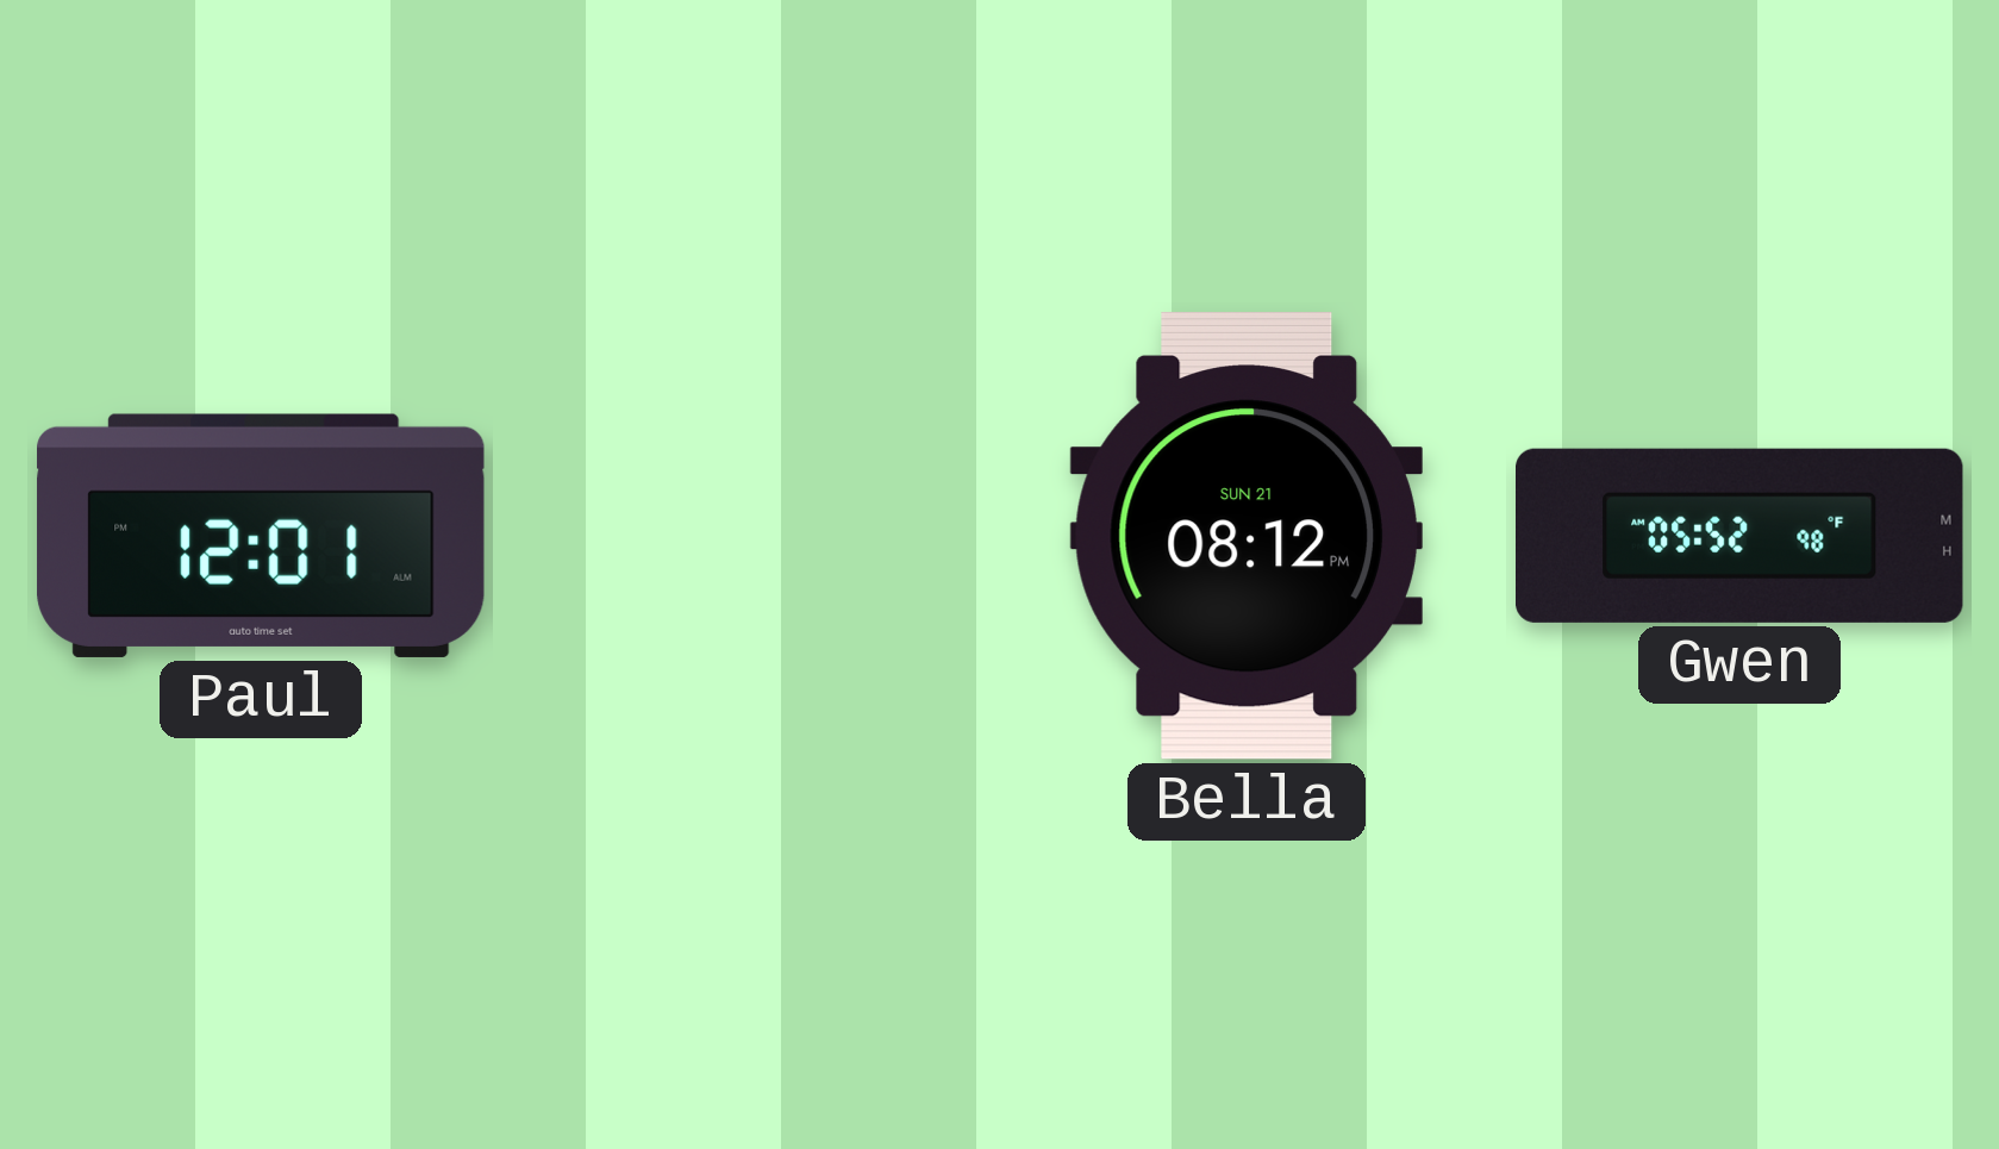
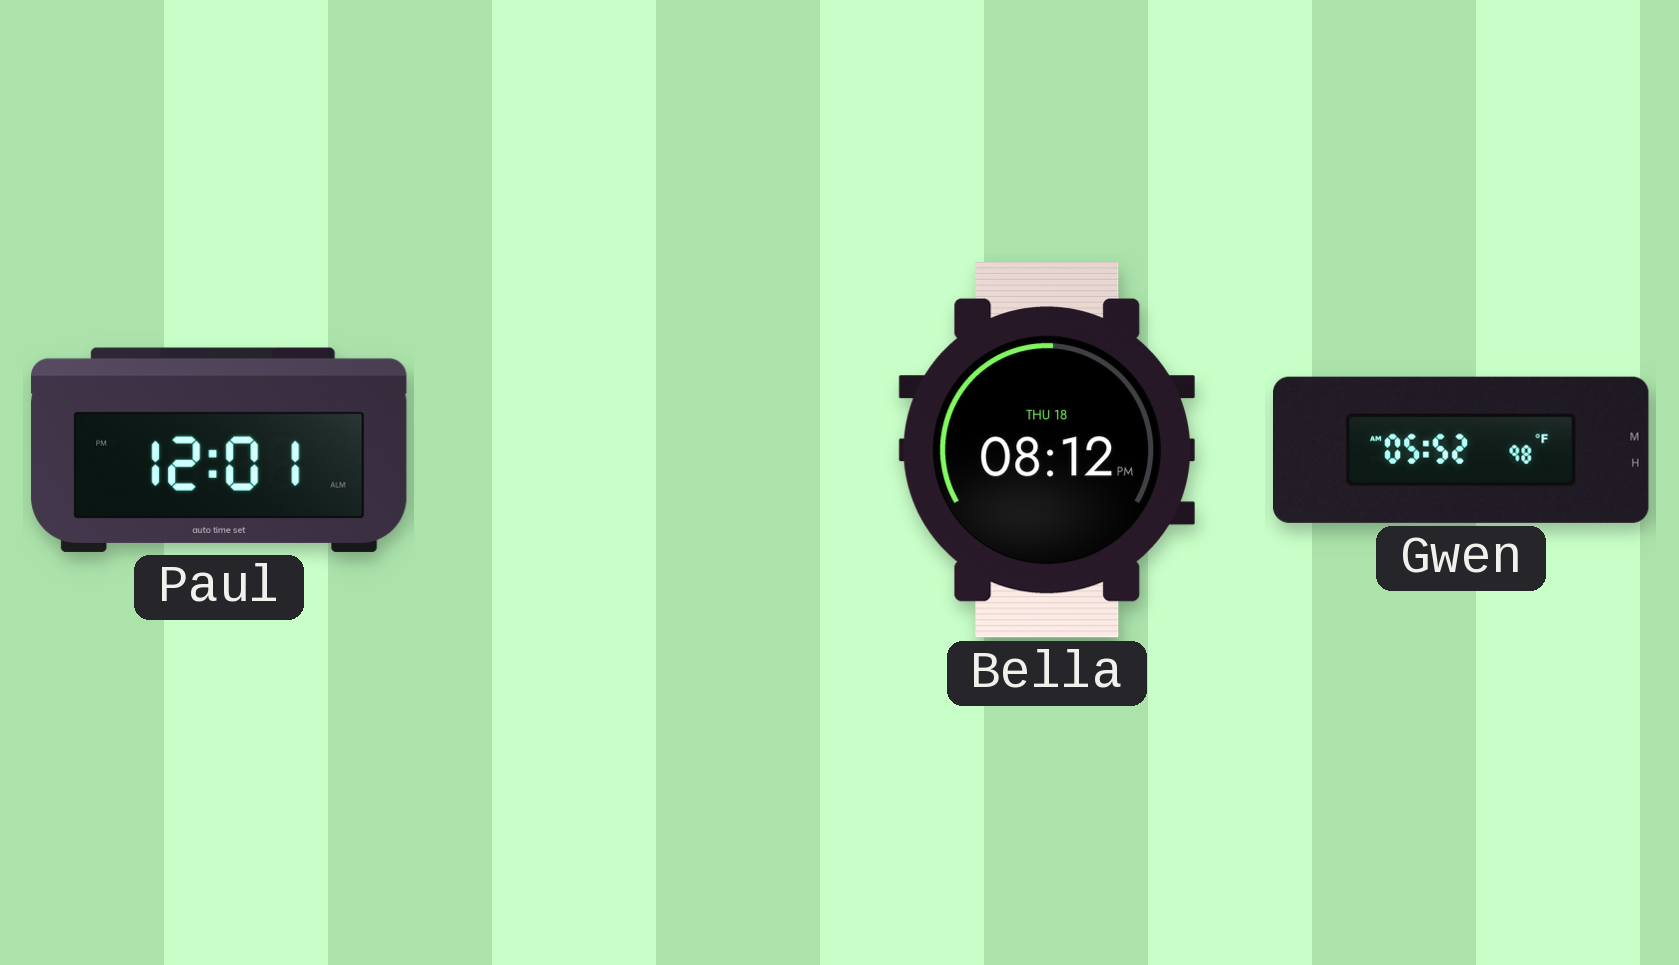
Bella date: SUN 21 -> THU 18
